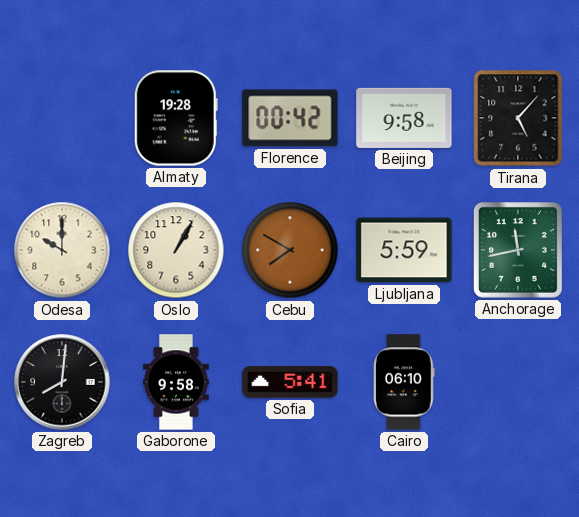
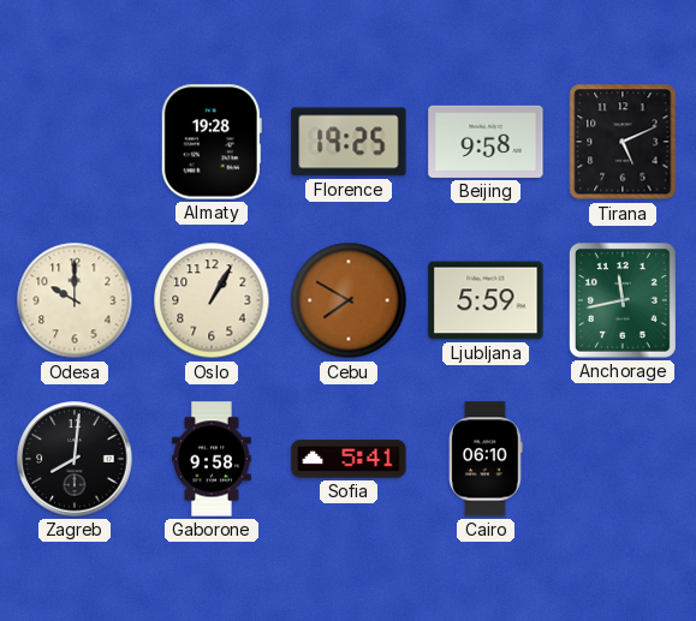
Florence: 00:42 -> 19:25
Tirana: 5:07 -> 5:11
